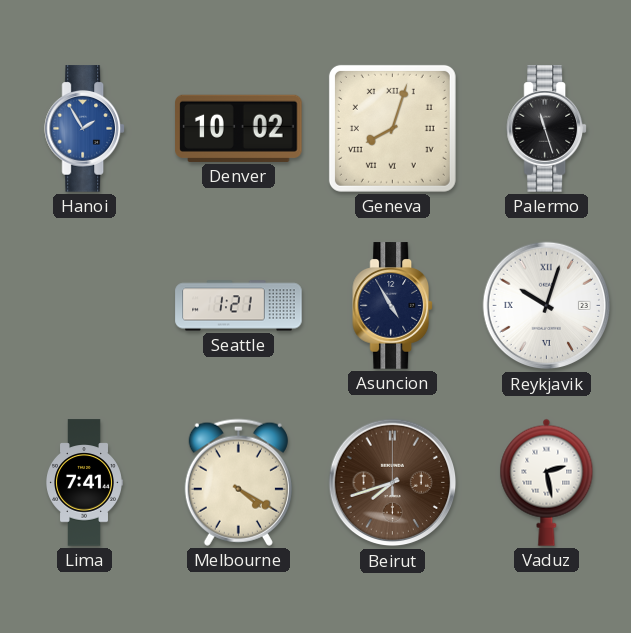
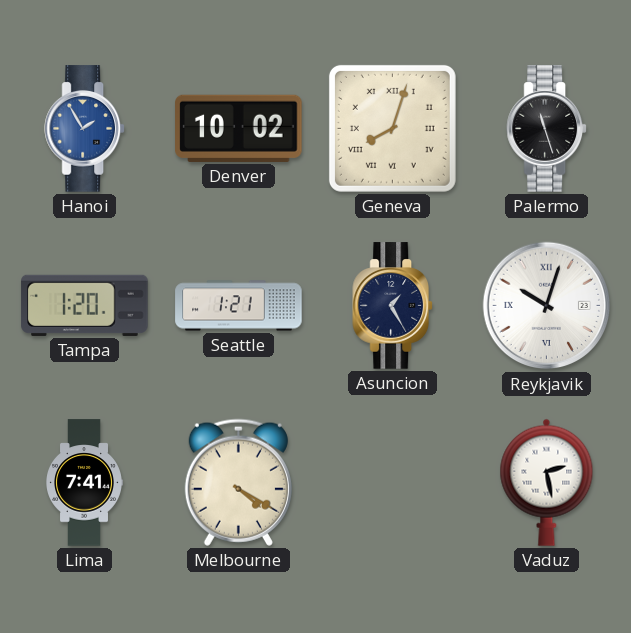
Tampa: none -> 1:20
Asuncion: 4:55 -> 1:25
Beirut: 7:42 -> none
